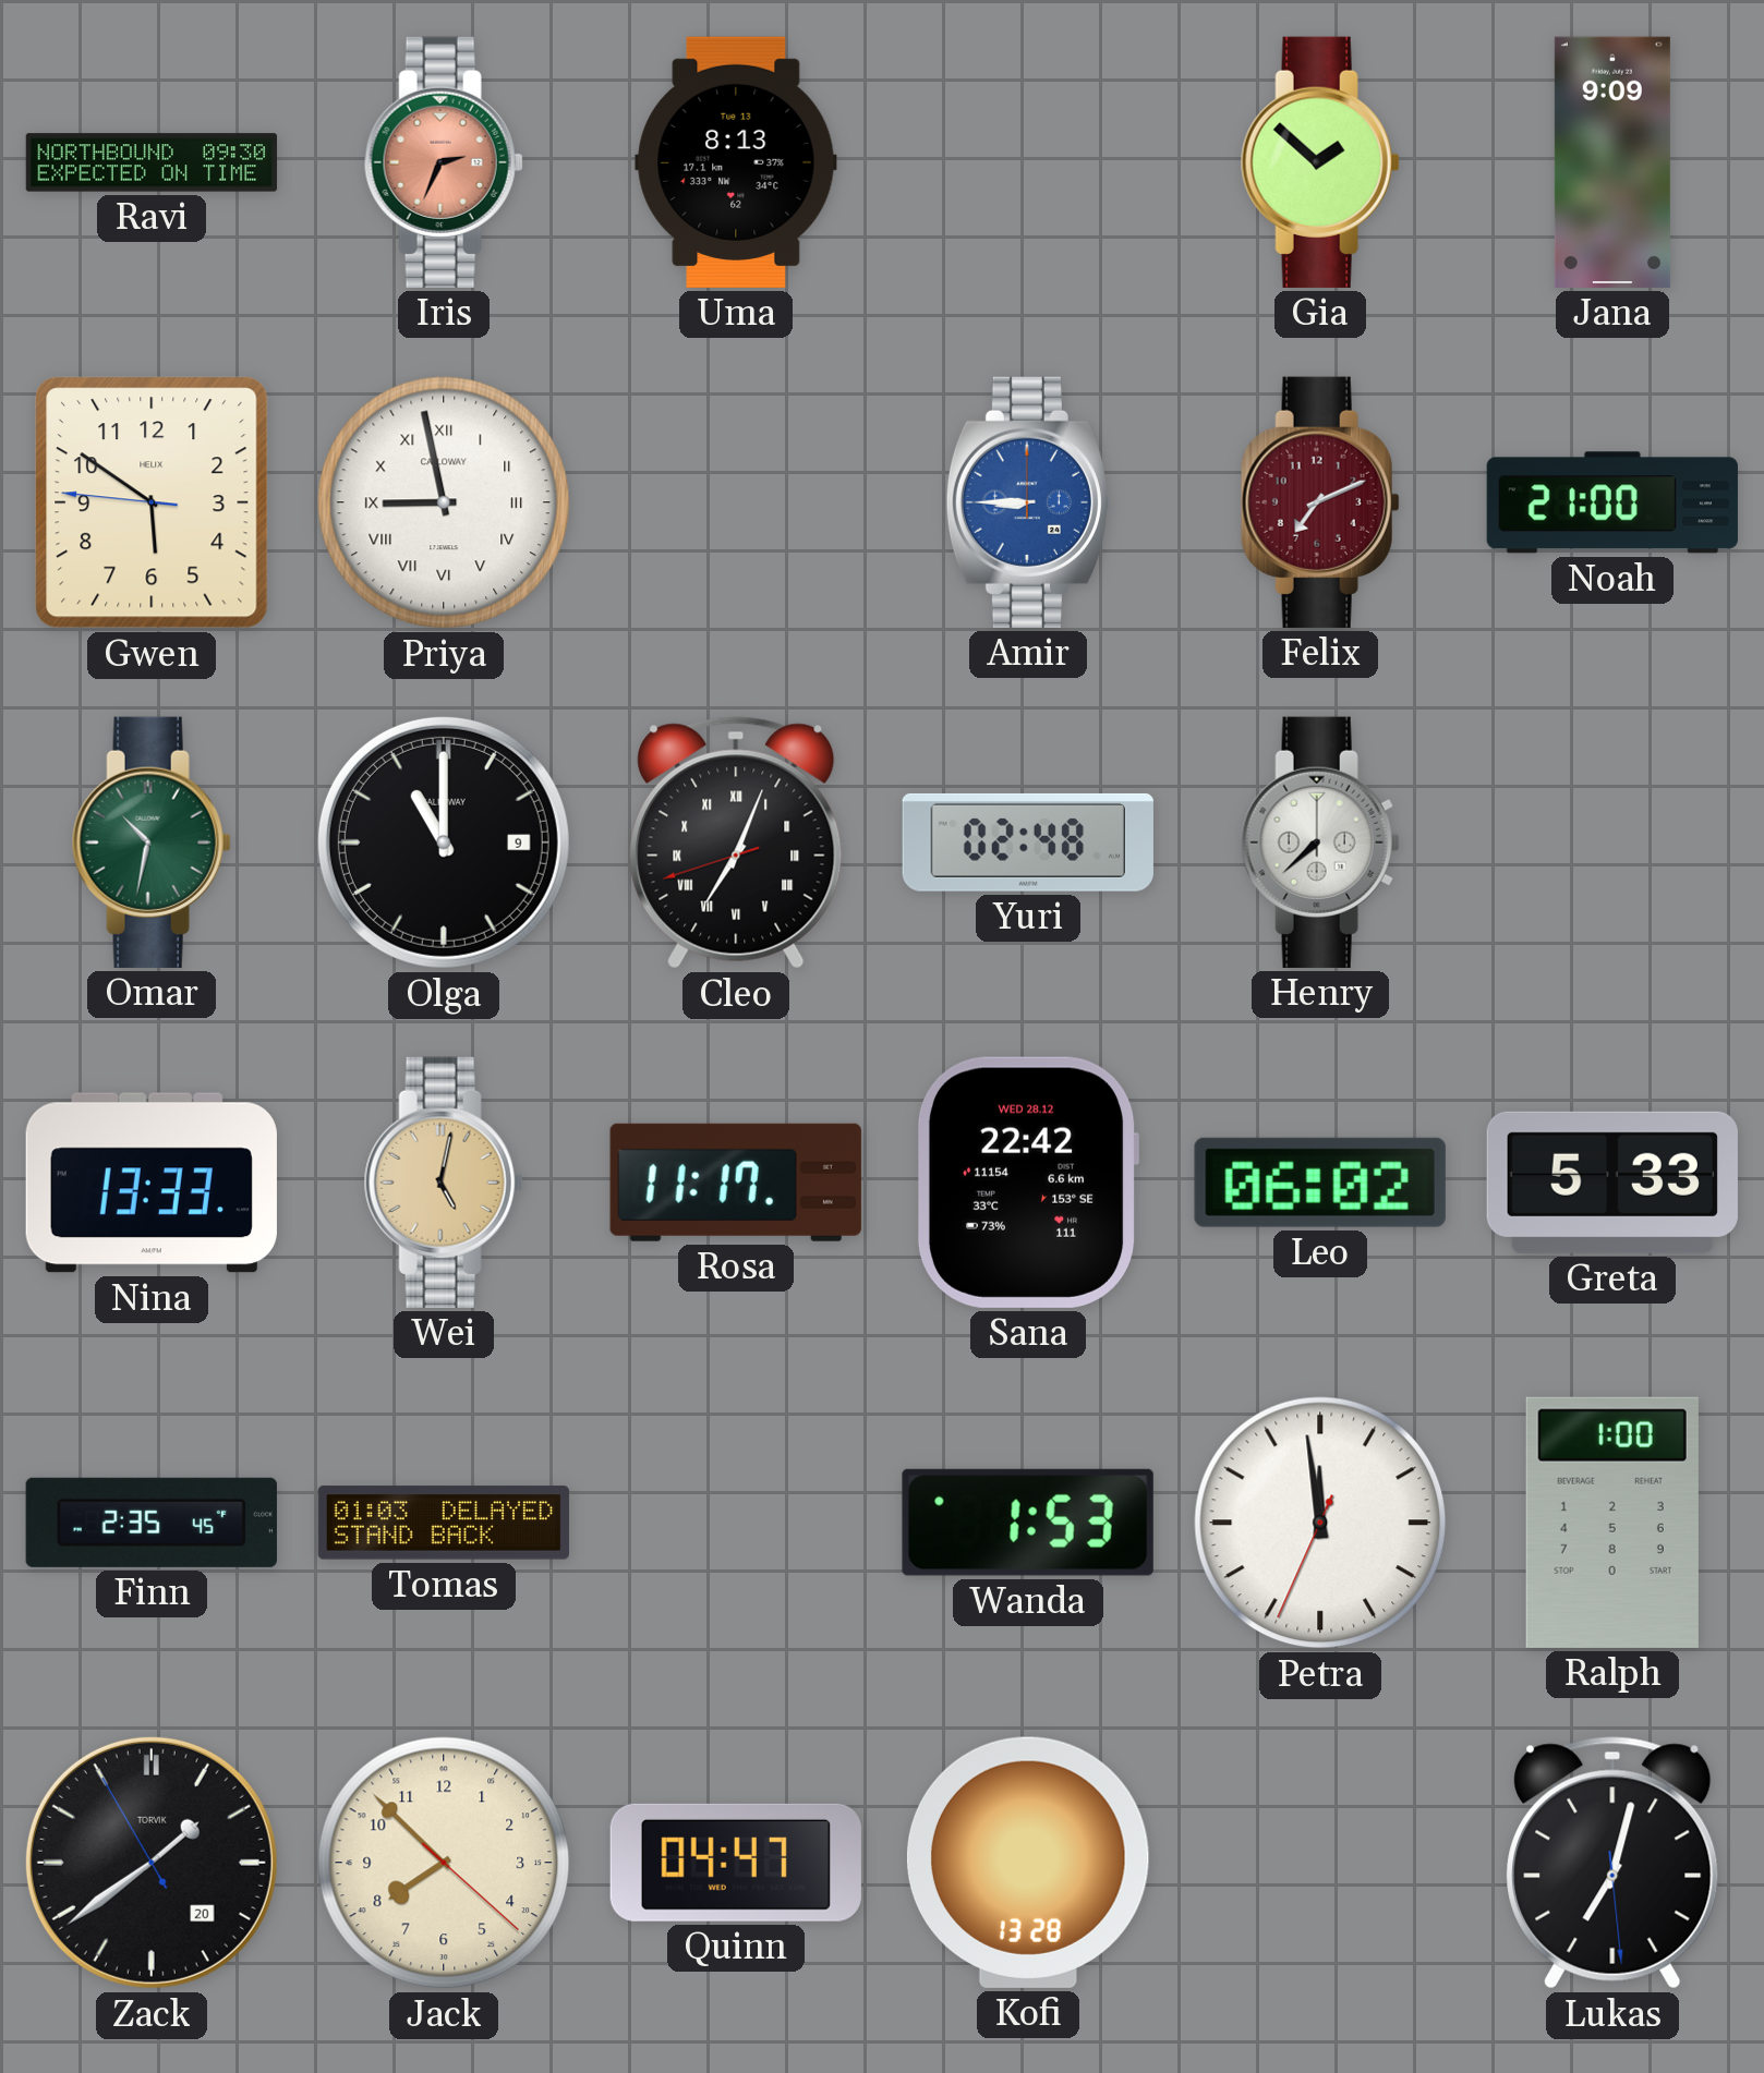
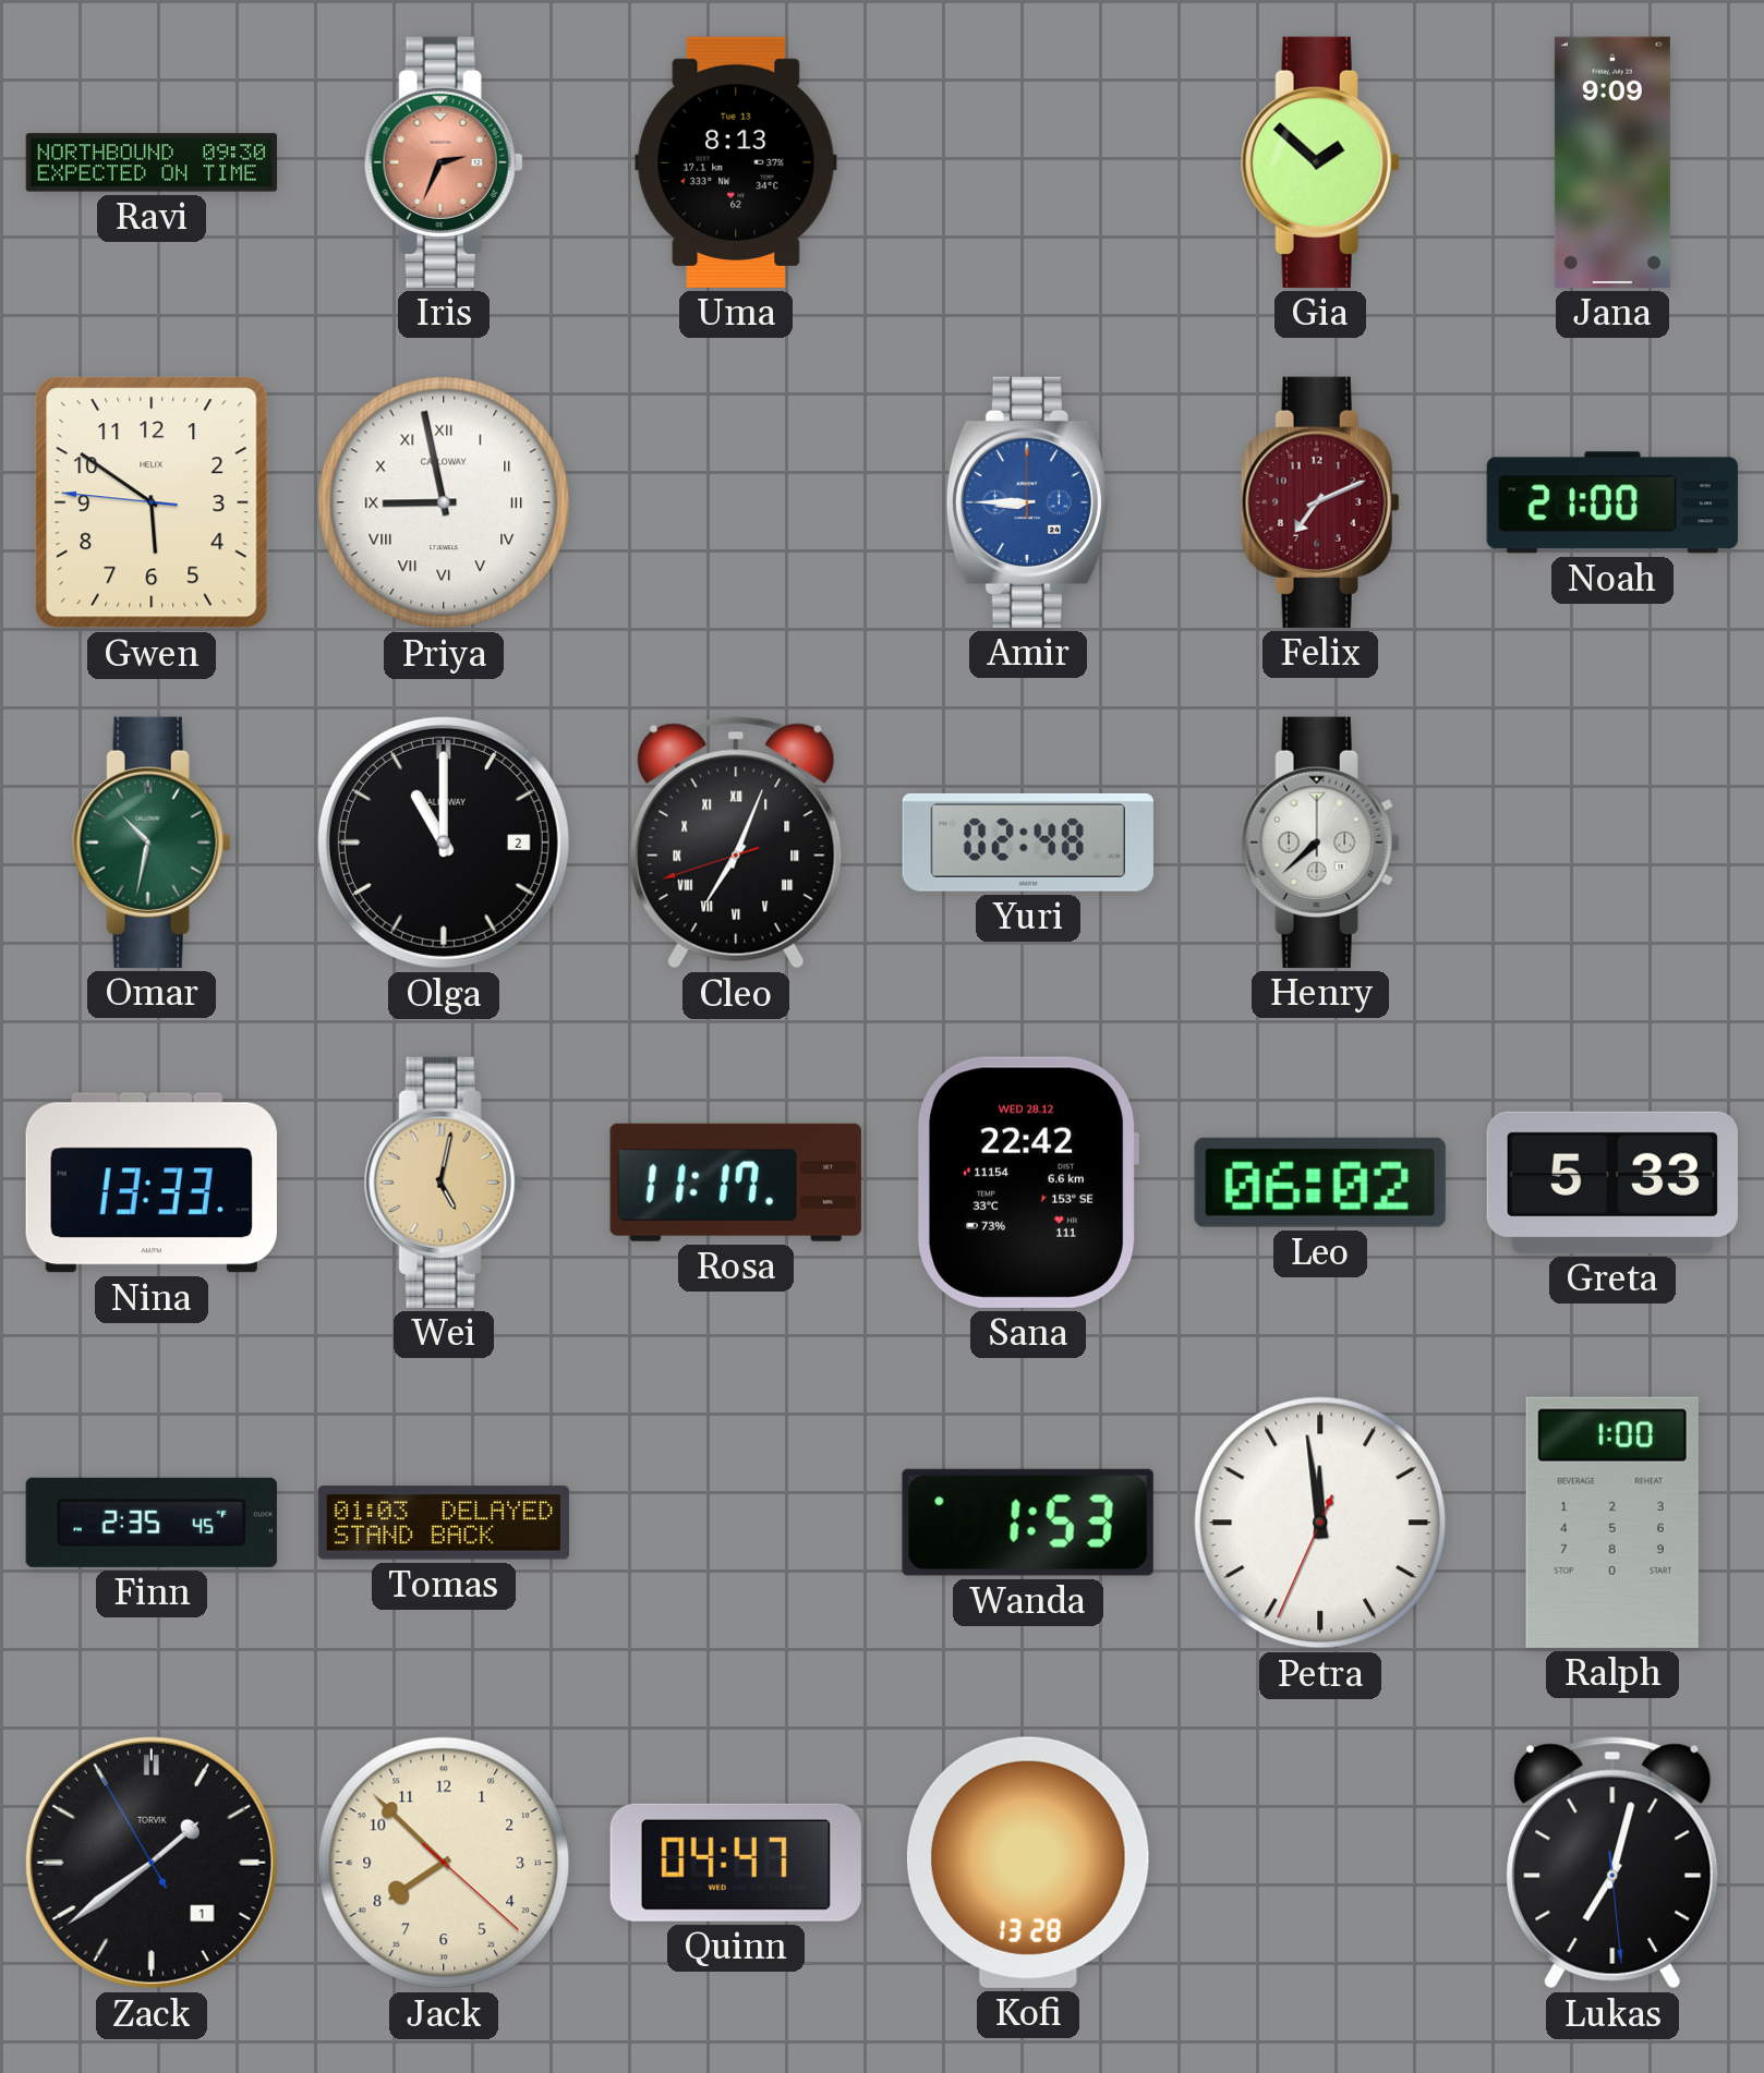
Olga date: 9 -> 2
Zack date: 20 -> 1
